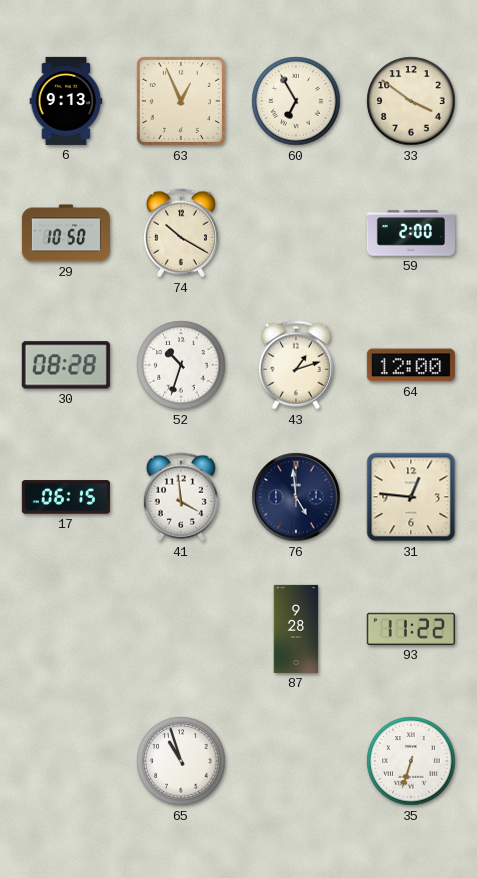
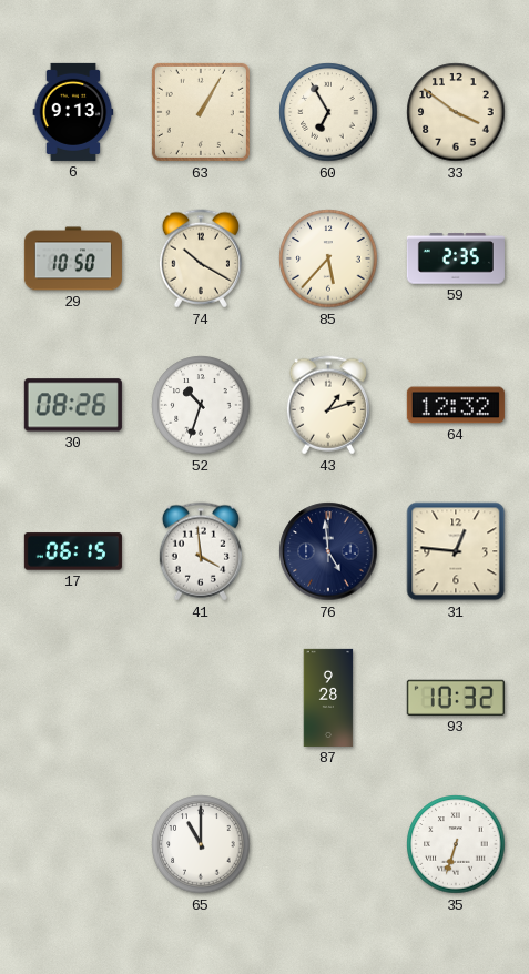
63: 12:56 -> 1:05
85: none -> 5:37
59: 2:00 -> 2:35
30: 08:28 -> 08:26
64: 12:00 -> 12:32
93: 11:22 -> 10:32
65: 10:57 -> 11:00
